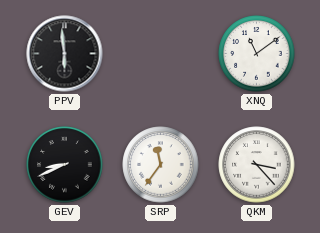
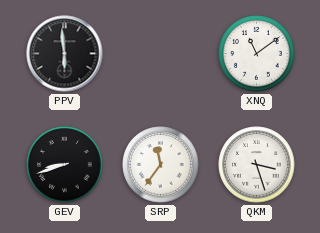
GEV: 8:41 -> 8:42
QKM: 3:23 -> 3:27
